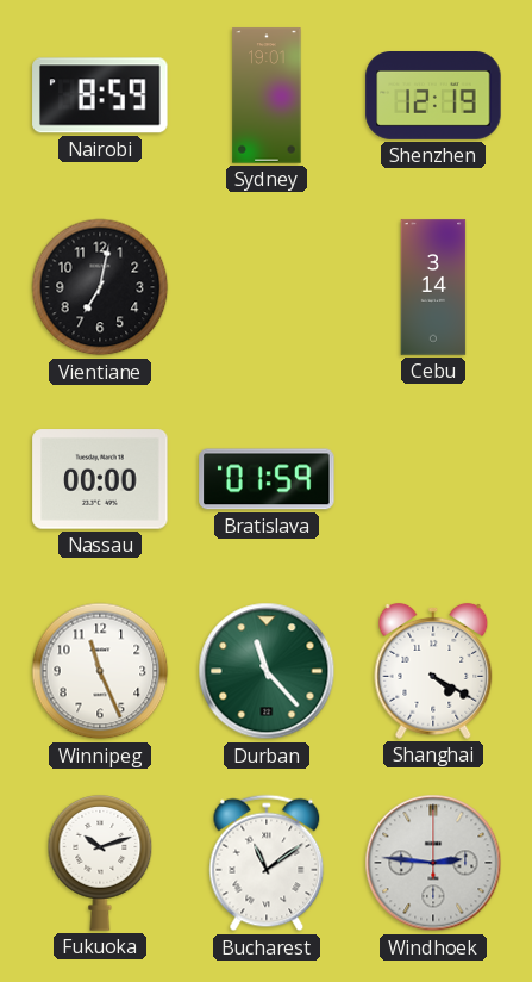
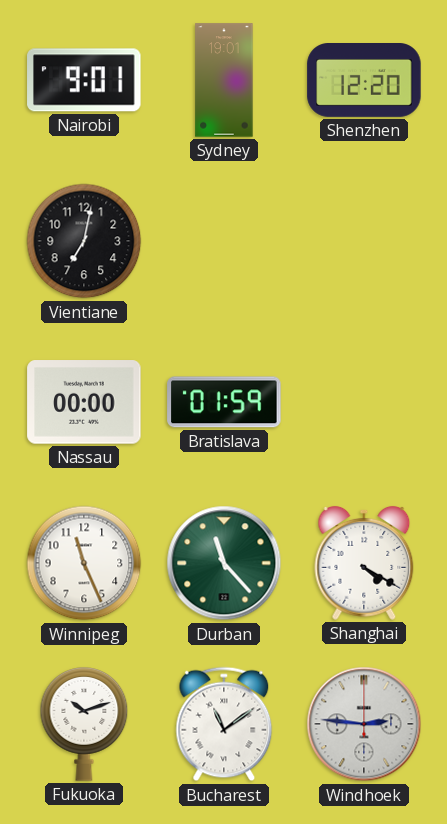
Nairobi: 8:59 -> 9:01
Shenzhen: 12:19 -> 12:20
Cebu: 3:14 -> none
